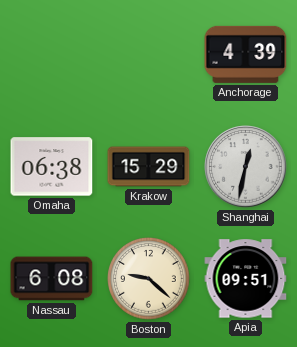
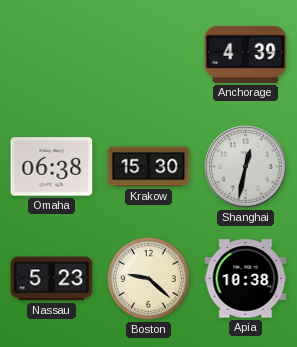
Krakow: 15:29 -> 15:30
Nassau: 6:08 -> 5:23
Apia: 09:51 -> 10:38
